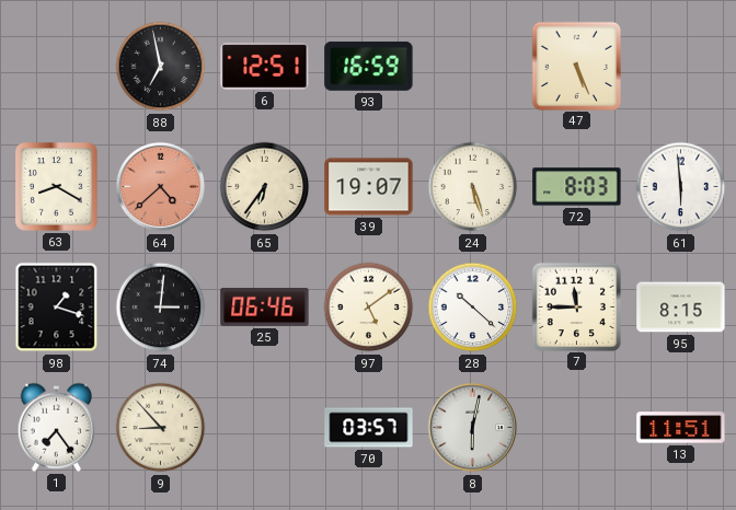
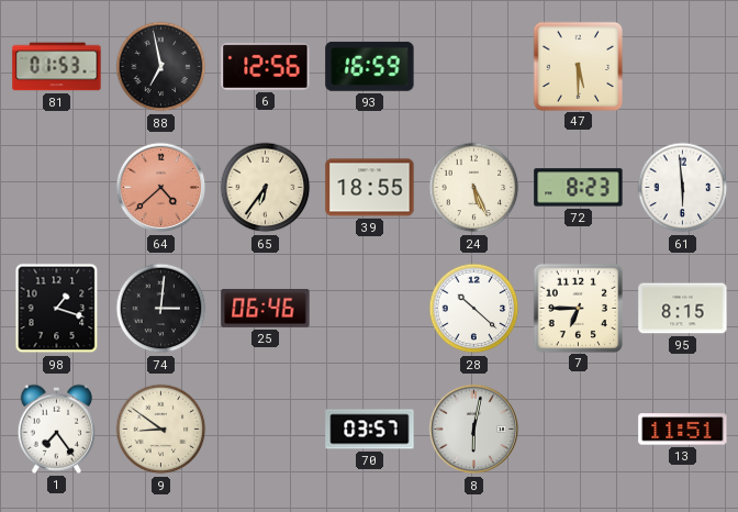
81: none -> 01:53
6: 12:51 -> 12:56
47: 5:26 -> 5:30
63: 8:20 -> none
39: 19:07 -> 18:55
24: 5:27 -> 5:26
72: 8:03 -> 8:23
97: 5:09 -> none
7: 11:45 -> 6:45
9: 8:53 -> 8:51
